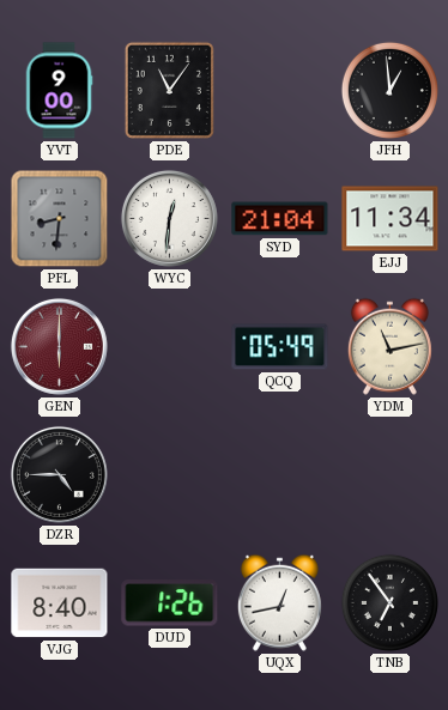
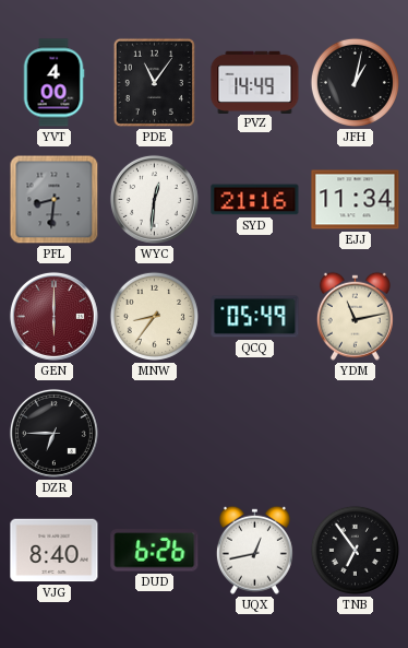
YVT: 9:00 -> 4:00
PVZ: none -> 14:49
JFH: 12:59 -> 1:02
SYD: 21:04 -> 21:16
MNW: none -> 8:36
DZR: 4:45 -> 6:45
DUD: 1:26 -> 6:26
